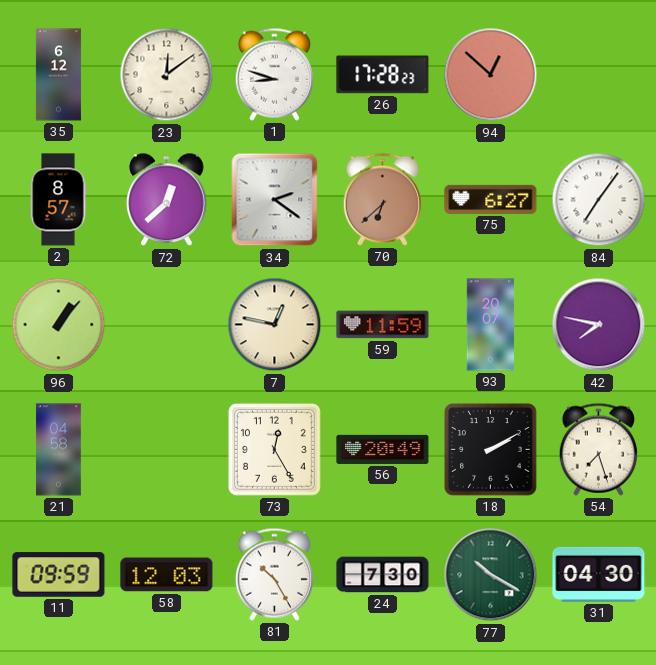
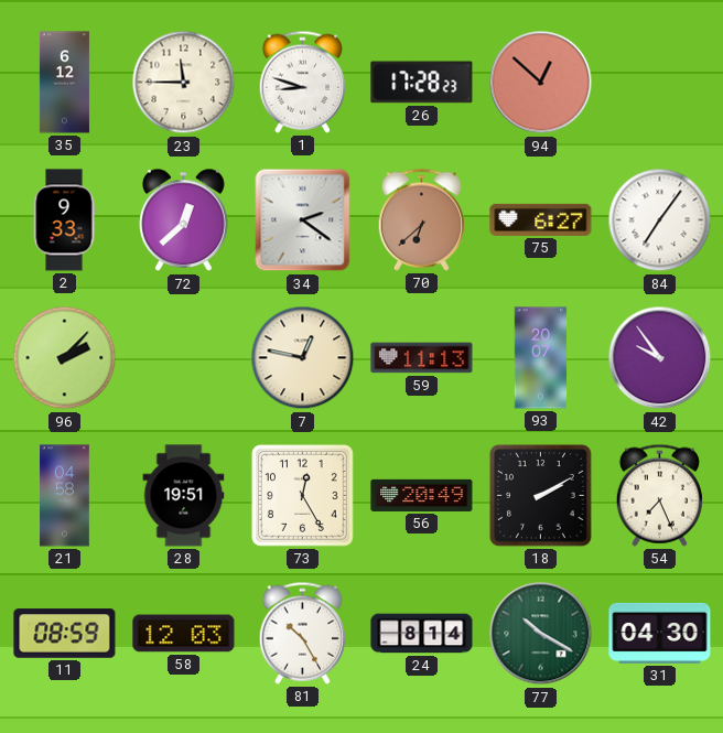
23: 12:09 -> 11:45
2: 8:57 -> 9:33
96: 1:07 -> 2:07
59: 11:59 -> 11:13
42: 7:47 -> 9:54
28: none -> 19:51
54: 7:27 -> 7:26
11: 09:59 -> 08:59
24: 7:30 -> 8:14
